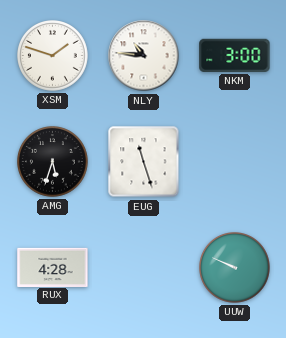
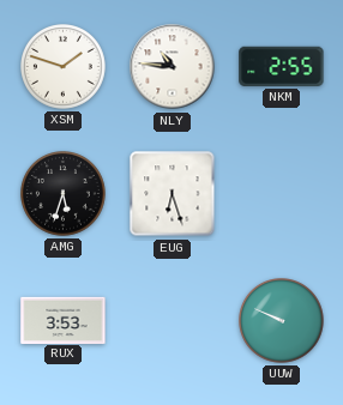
NKM: 3:00 -> 2:55
EUG: 11:27 -> 6:27
RUX: 4:28 -> 3:53
